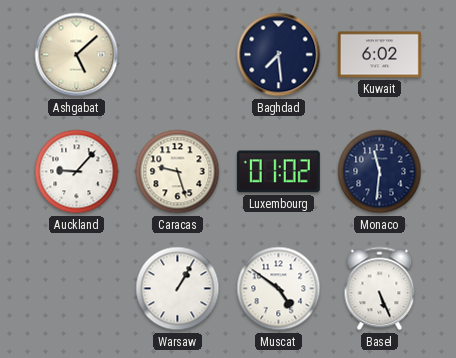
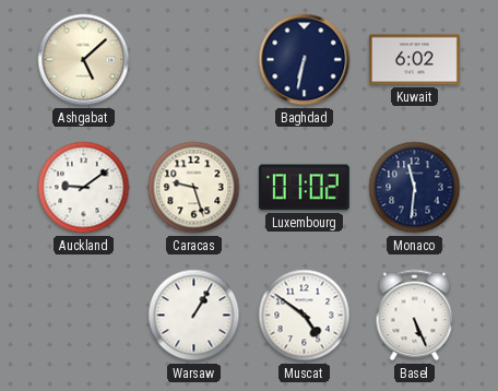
Baghdad: 7:29 -> 6:32
Auckland: 9:07 -> 9:09
